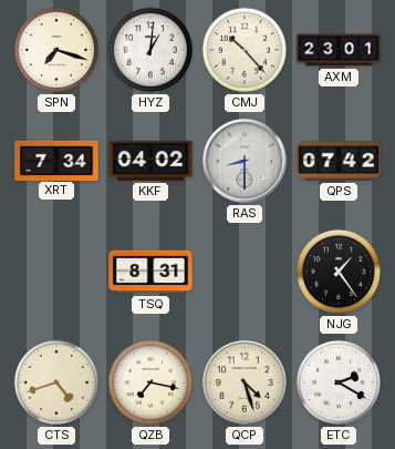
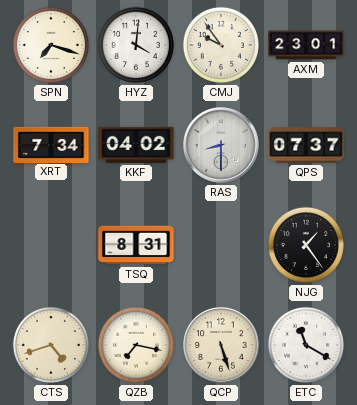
HYZ: 1:01 -> 4:01
CMJ: 10:23 -> 9:54
QPS: 07:42 -> 07:37
QCP: 4:27 -> 5:27
ETC: 2:20 -> 11:20
